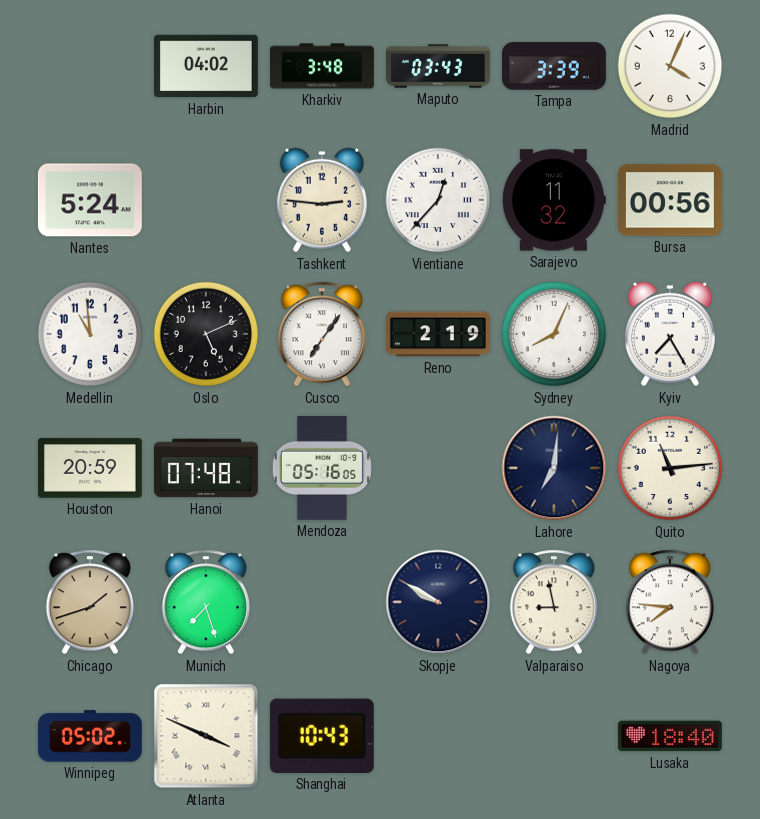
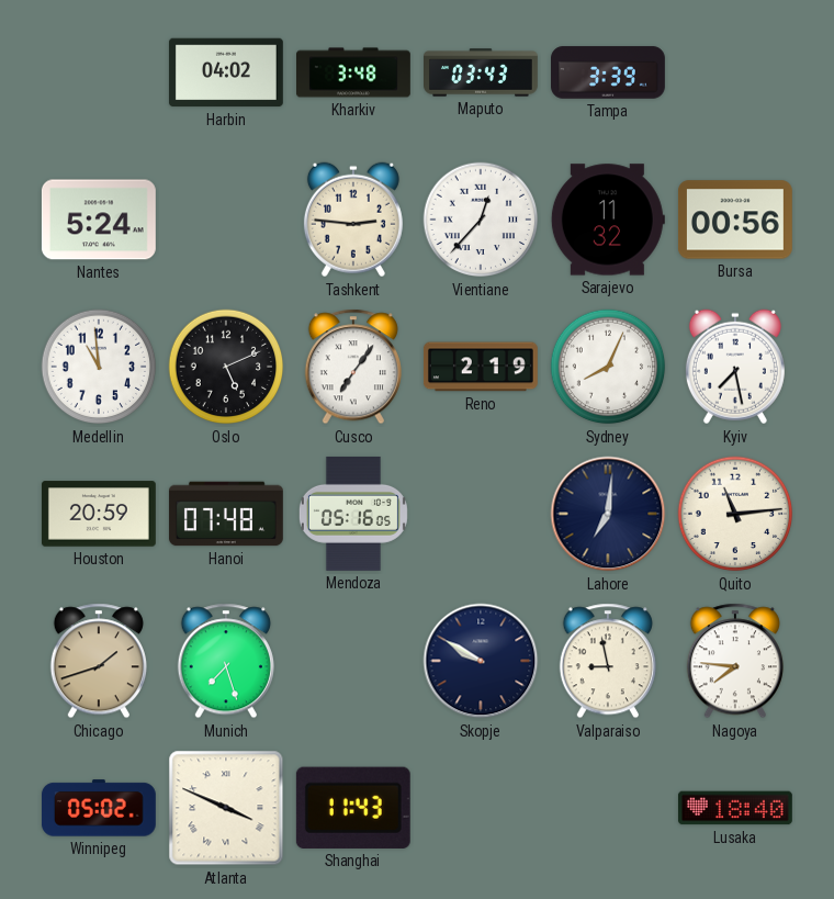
Madrid: 4:04 -> none
Kyiv: 7:25 -> 7:28
Shanghai: 10:43 -> 11:43
